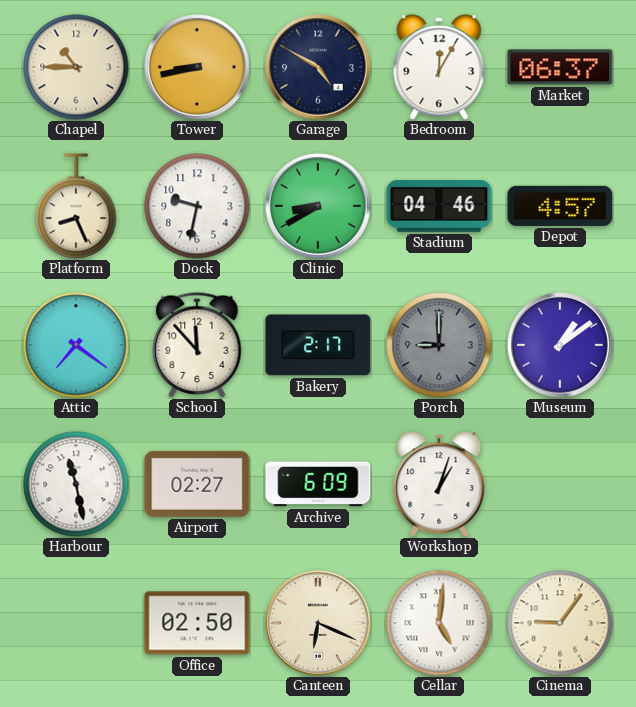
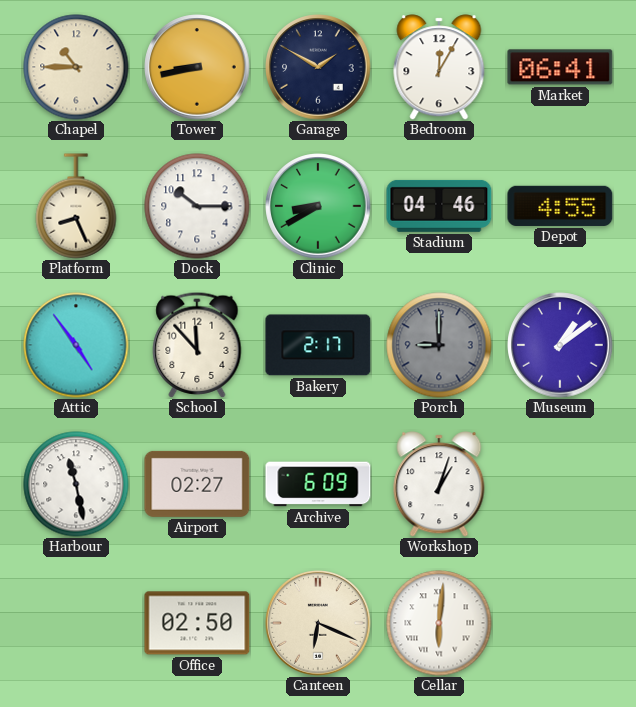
Garage: 4:50 -> 1:50
Market: 06:37 -> 06:41
Dock: 9:32 -> 10:15
Depot: 4:57 -> 4:55
Attic: 7:21 -> 4:54
Cellar: 5:01 -> 6:01
Cinema: 9:06 -> none
